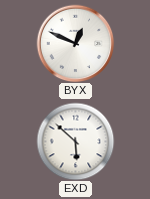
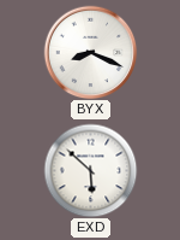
BYX: 12:49 -> 8:19
